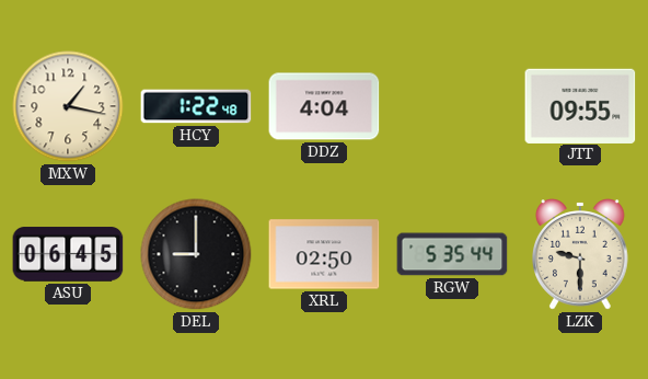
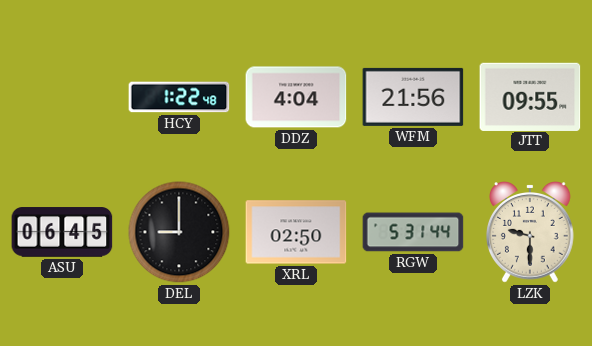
MXW: 1:17 -> none
WFM: none -> 21:56
RGW: 5:35 -> 5:31
